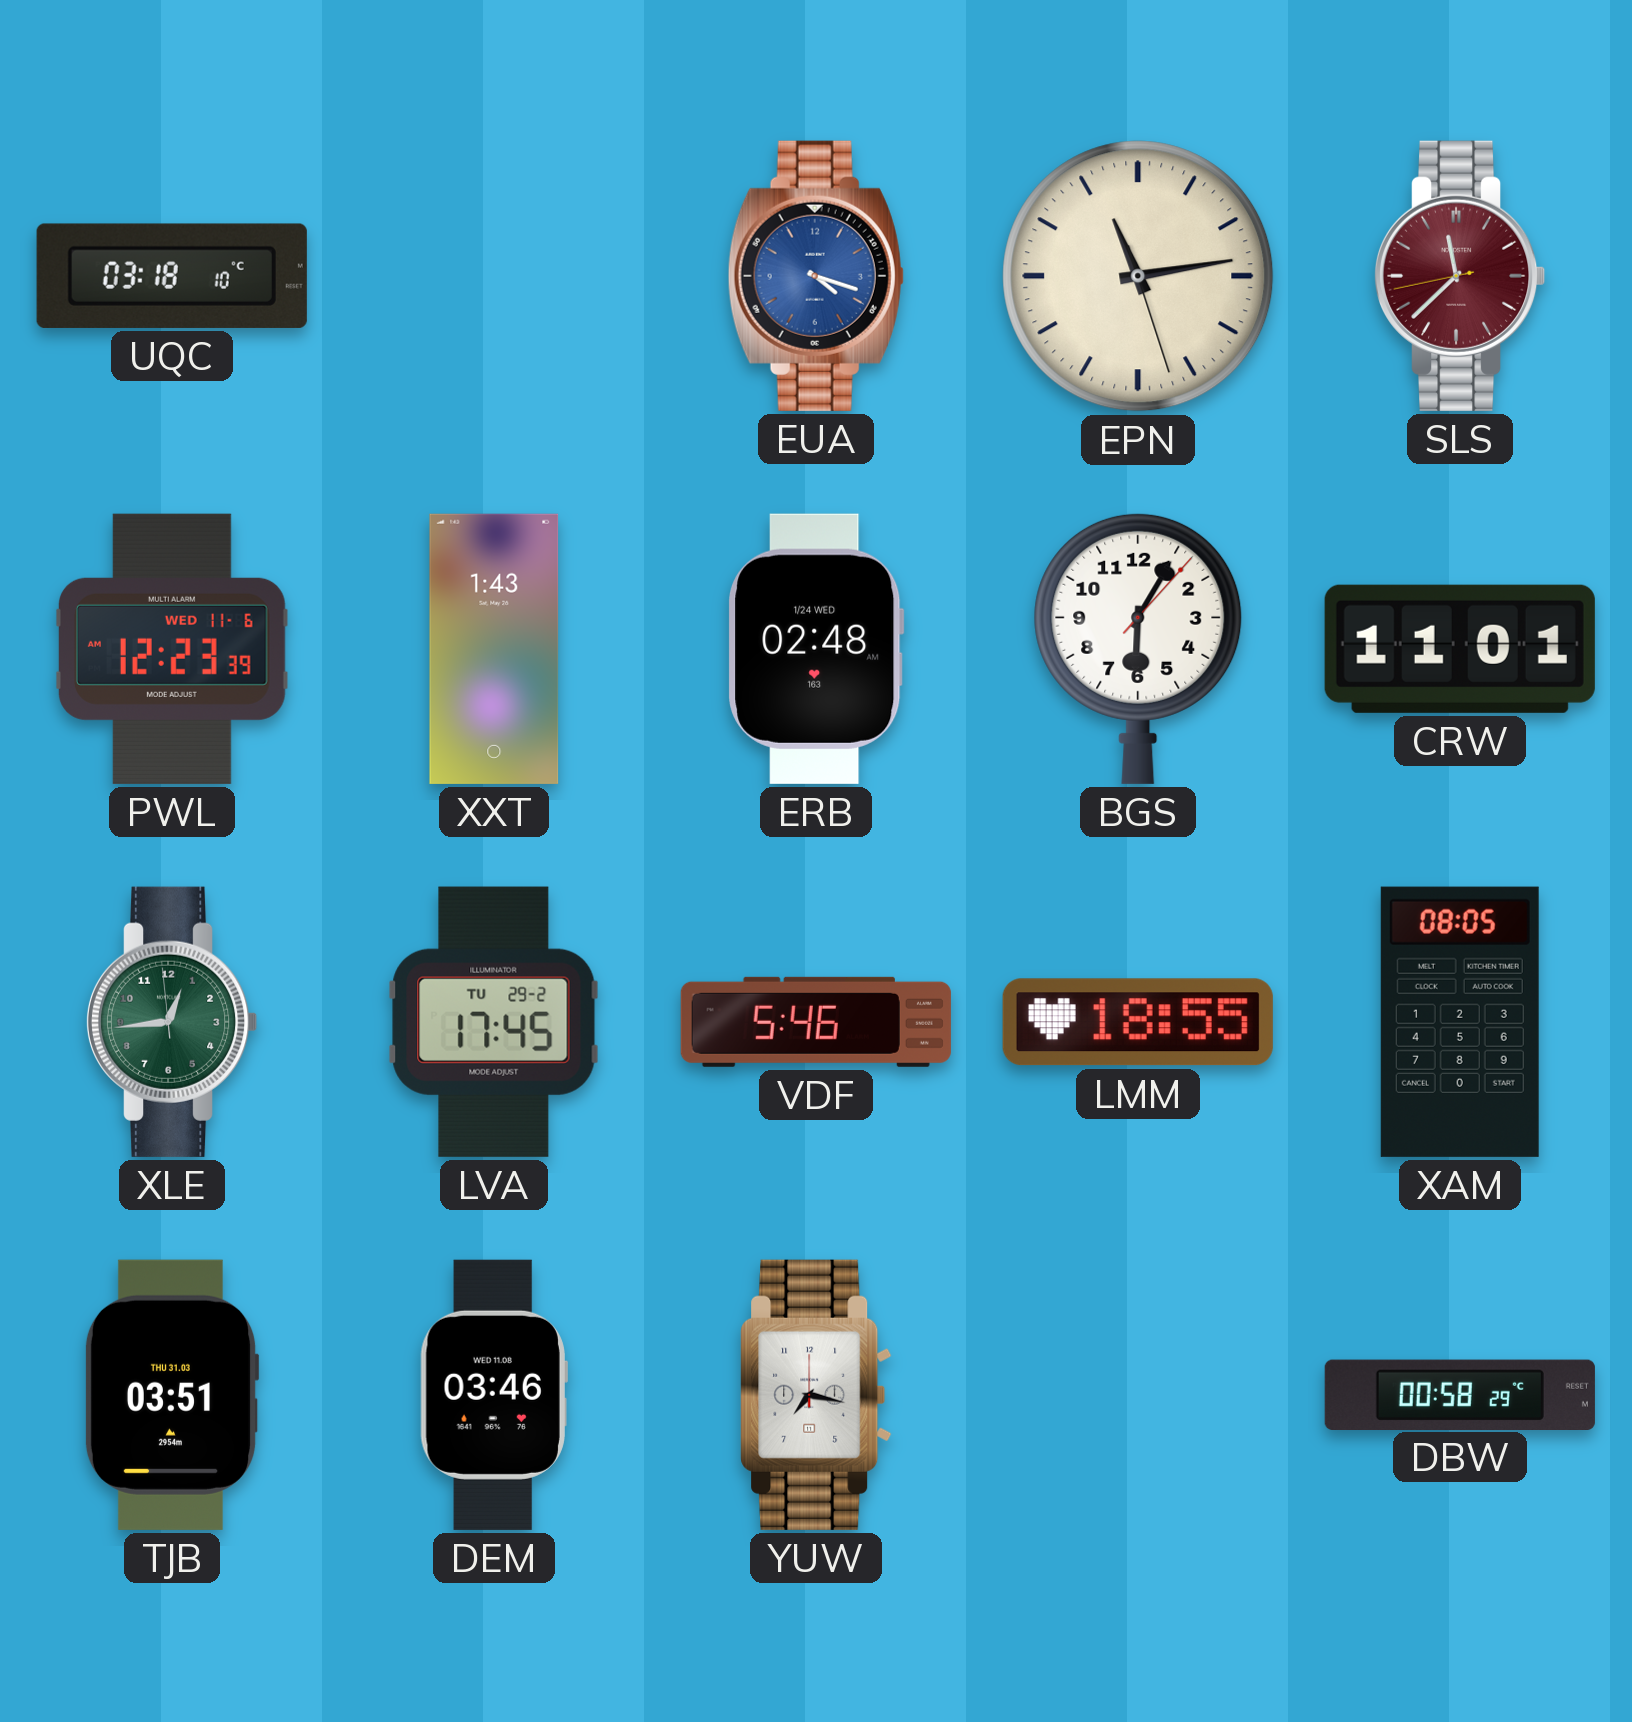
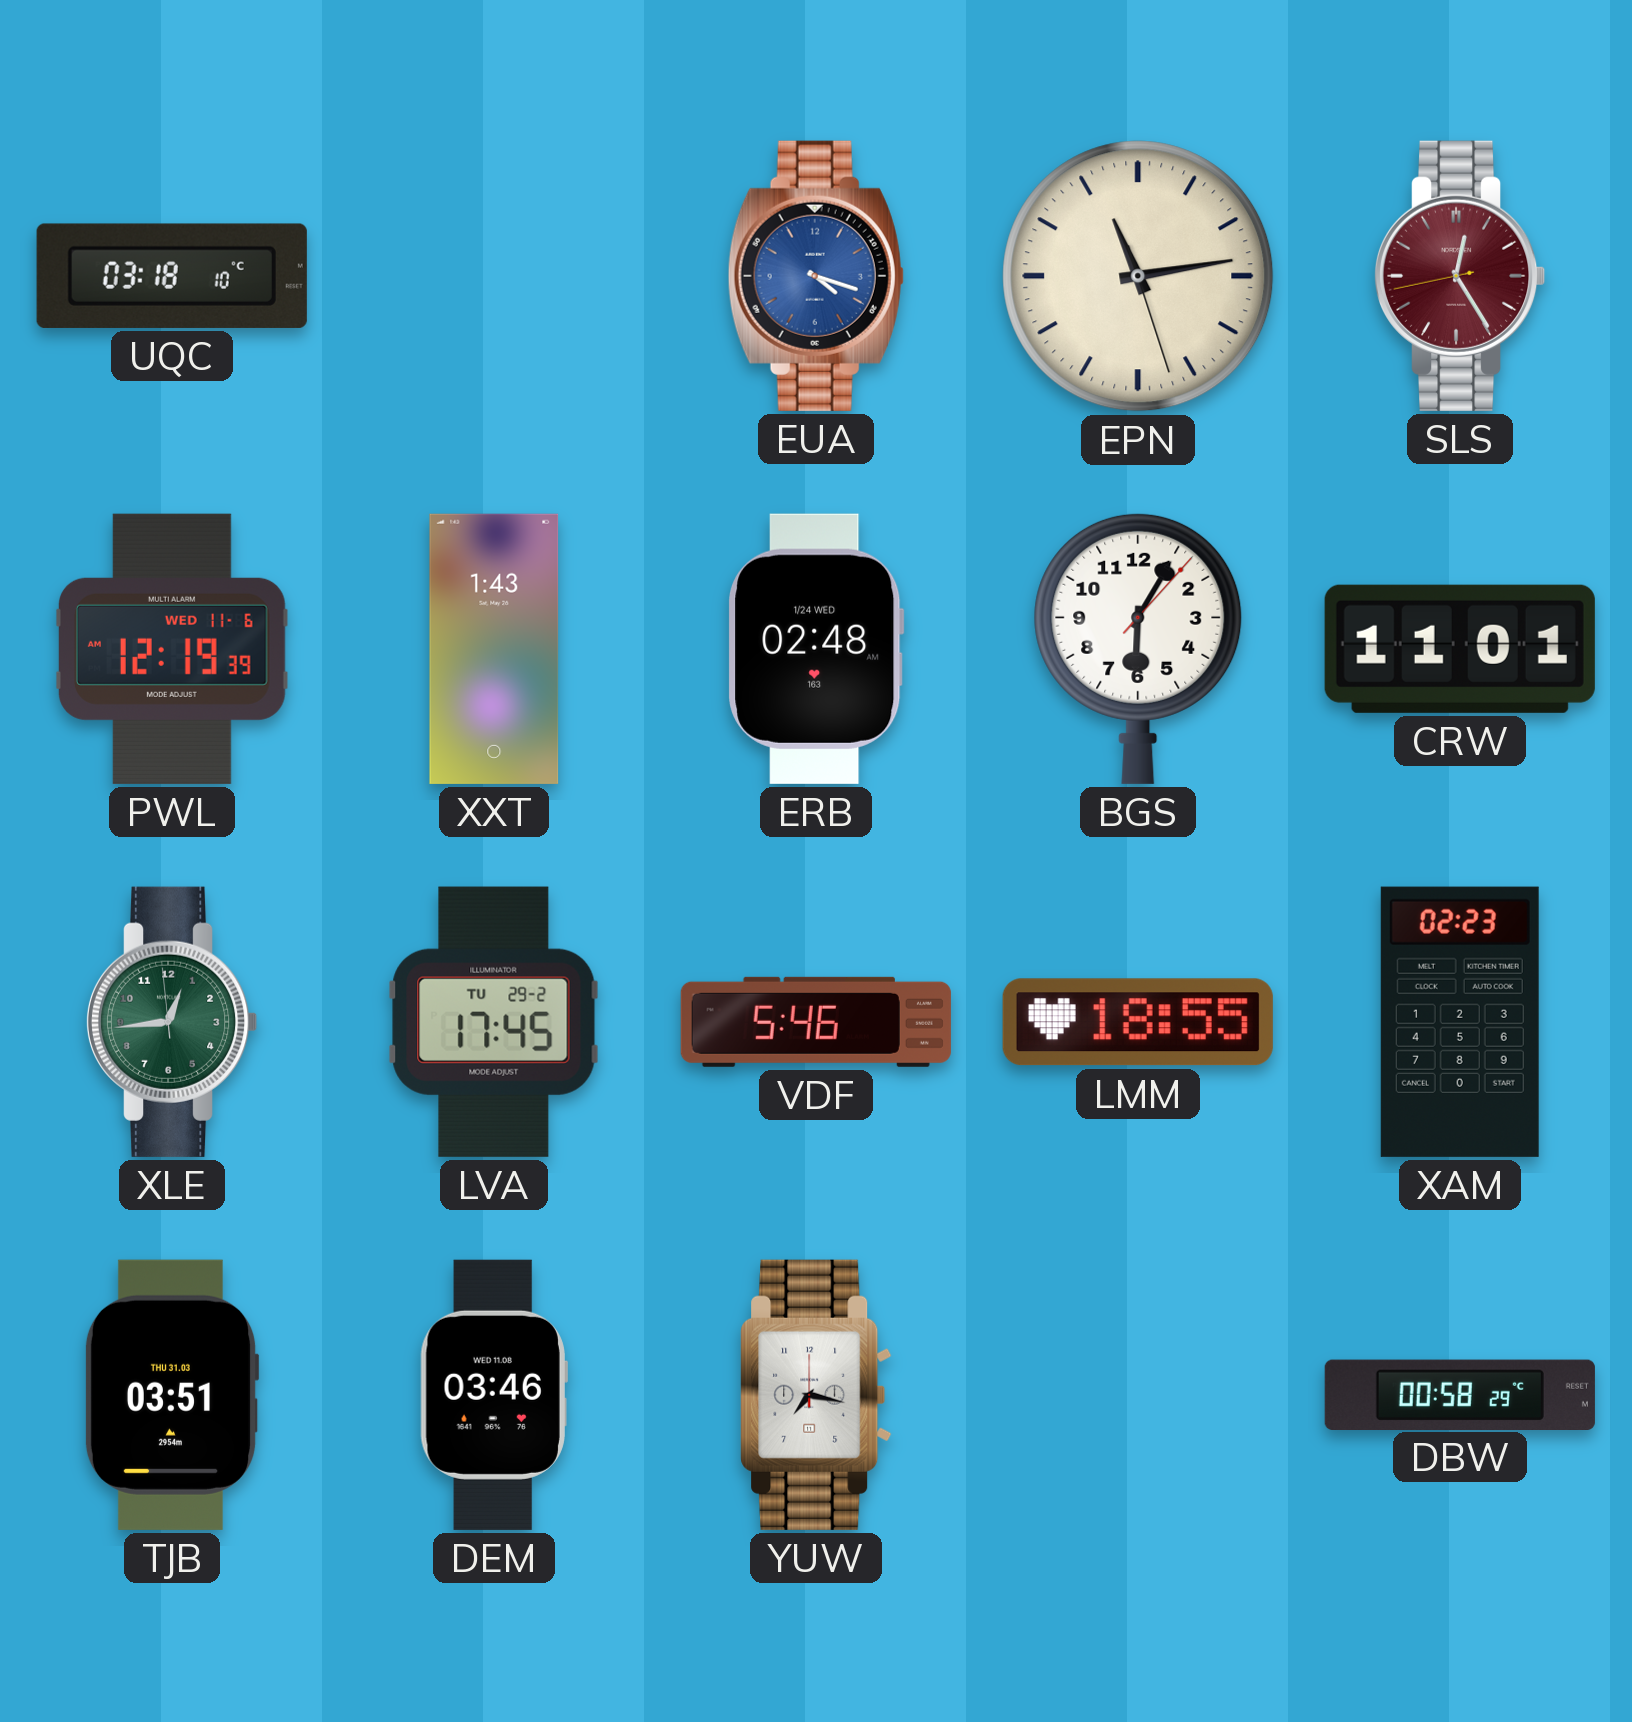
SLS: 11:37 -> 12:24
PWL: 12:23 -> 12:19
XAM: 08:05 -> 02:23
